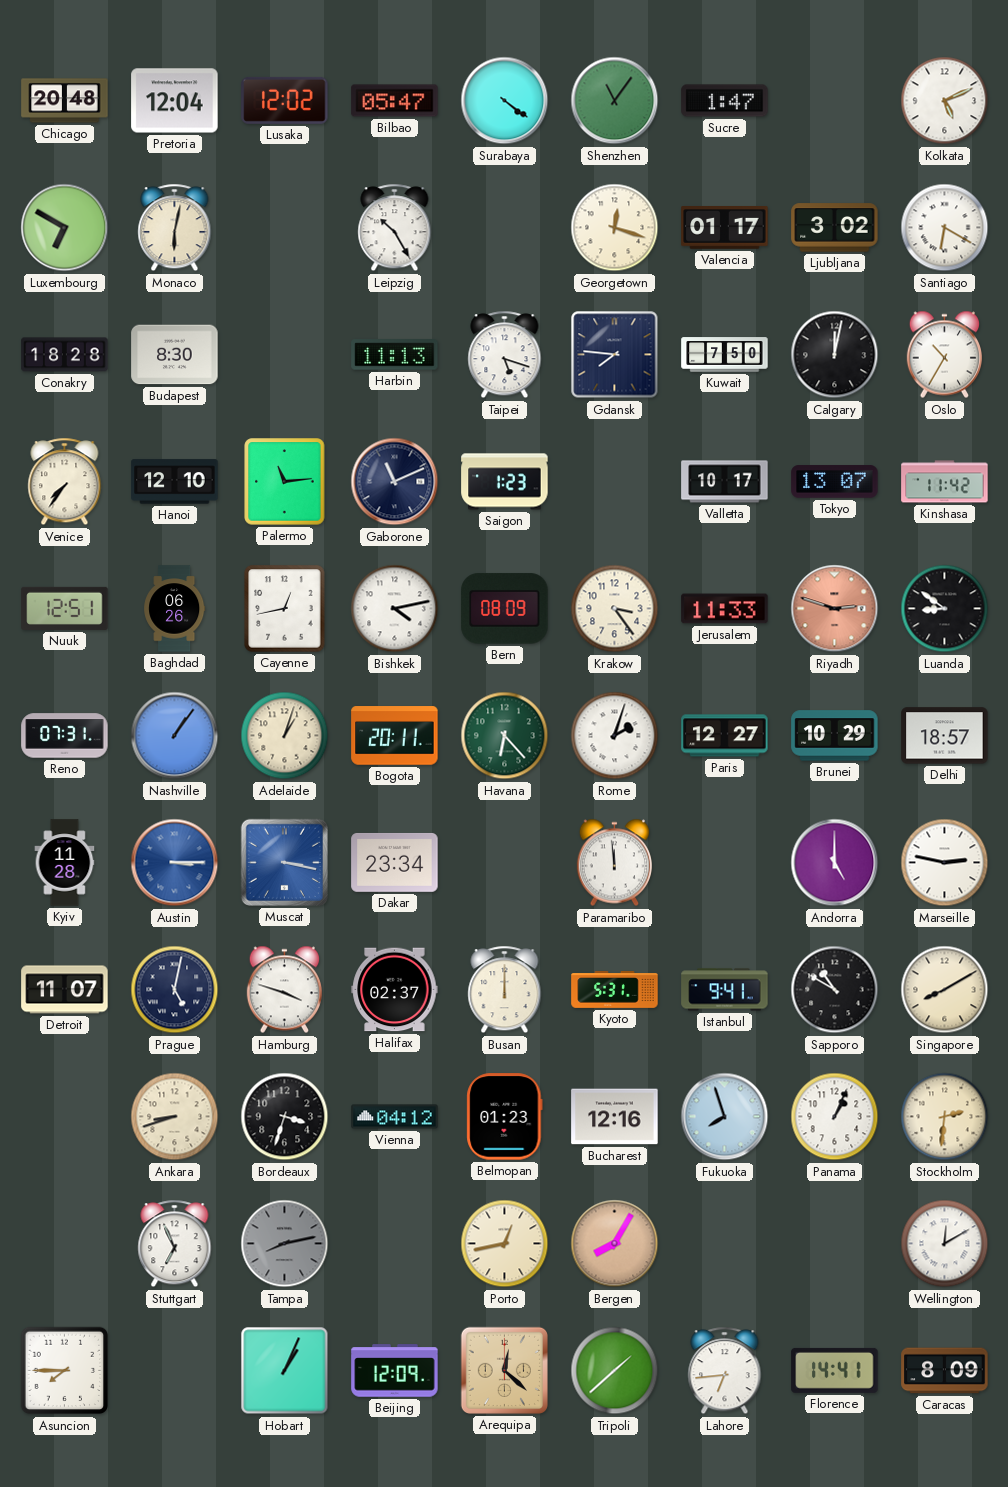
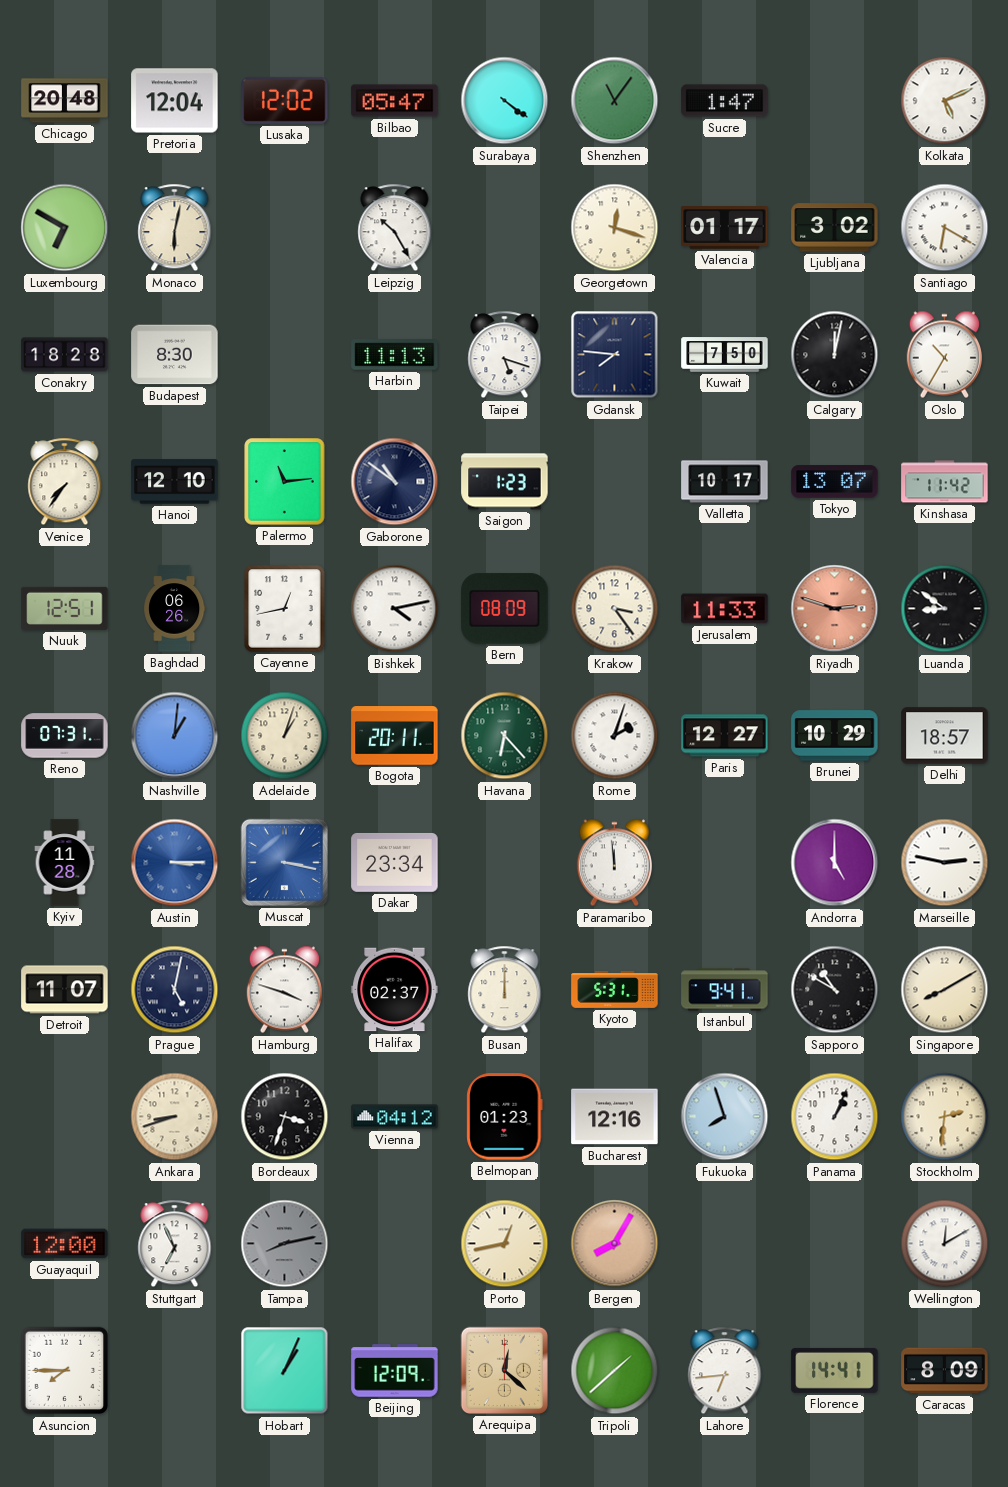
Gaborone: 11:11 -> 10:51
Nashville: 1:06 -> 1:01
Guayaquil: none -> 12:00
